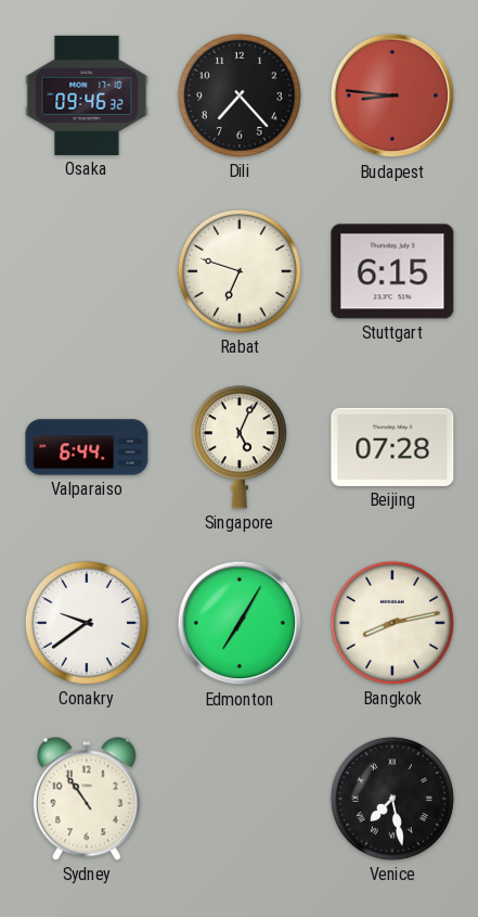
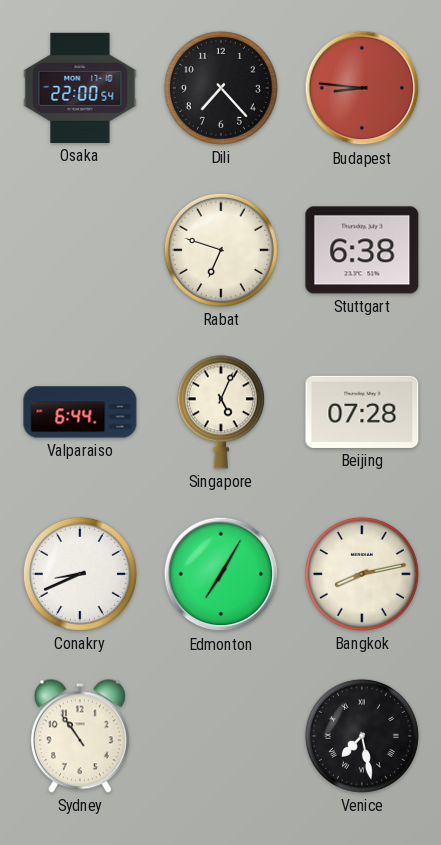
Osaka: 09:46 -> 22:00
Stuttgart: 6:15 -> 6:38
Conakry: 9:39 -> 8:41
